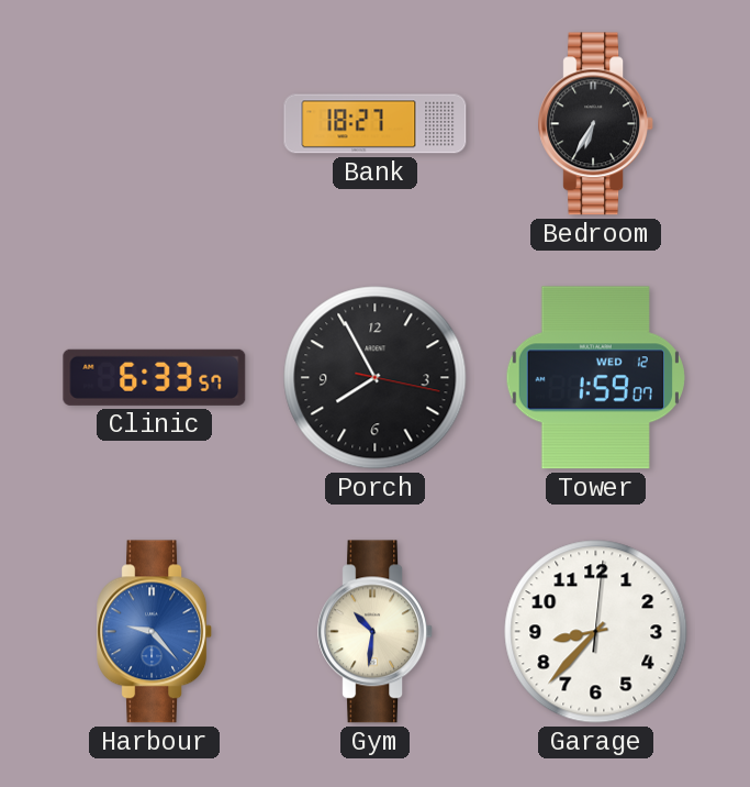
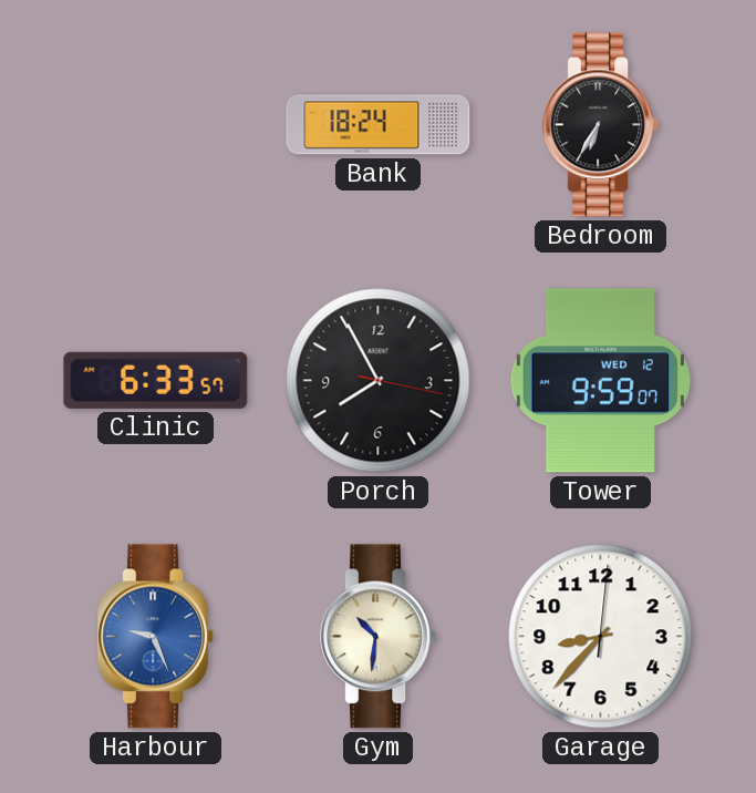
Bank: 18:27 -> 18:24
Tower: 1:59 -> 9:59
Harbour: 9:23 -> 9:26
